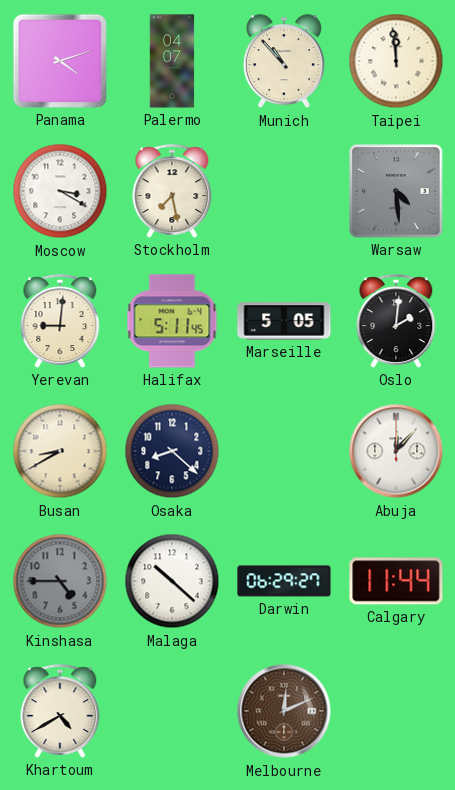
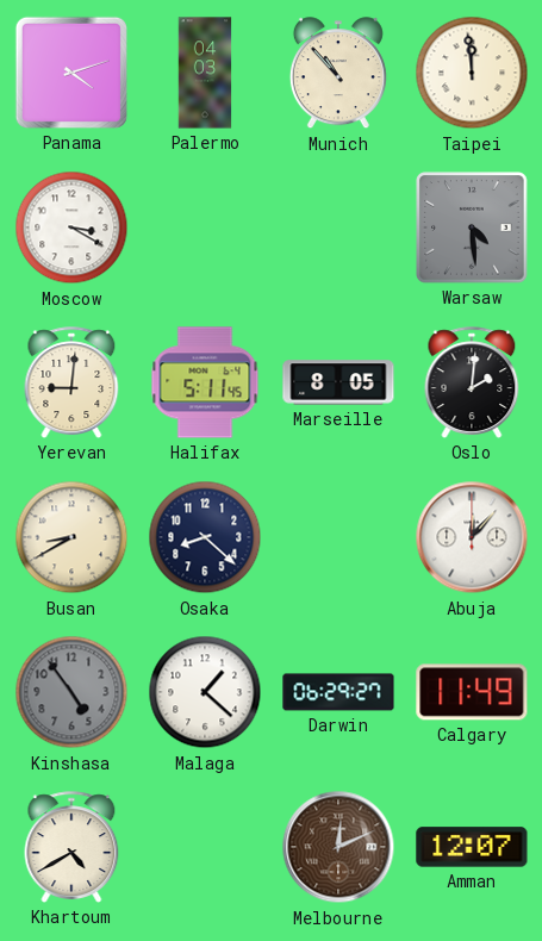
Palermo: 04:07 -> 04:03
Stockholm: 7:28 -> none
Marseille: 5:05 -> 8:05
Kinshasa: 4:45 -> 4:54
Malaga: 10:22 -> 1:22
Calgary: 11:44 -> 11:49
Amman: none -> 12:07
